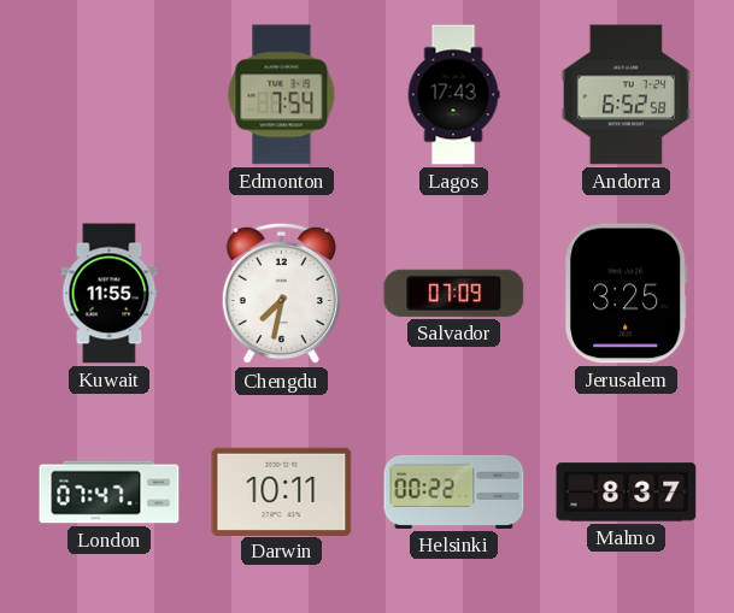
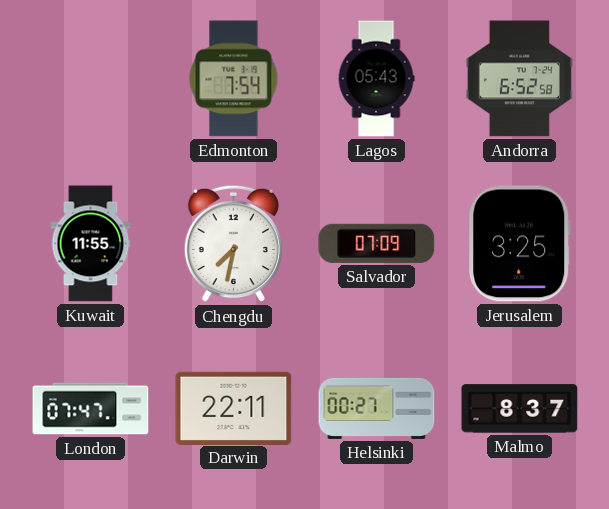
Lagos: 17:43 -> 05:43
Darwin: 10:11 -> 22:11
Helsinki: 00:22 -> 00:27
